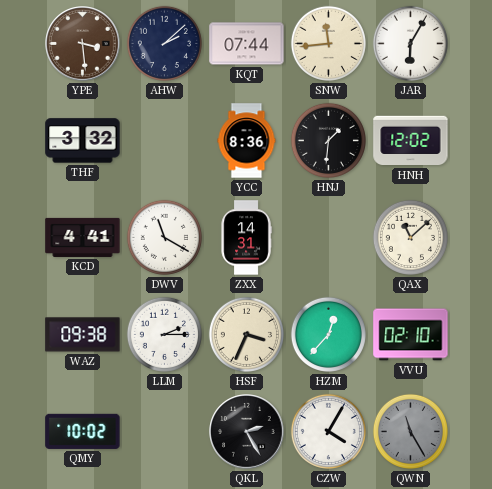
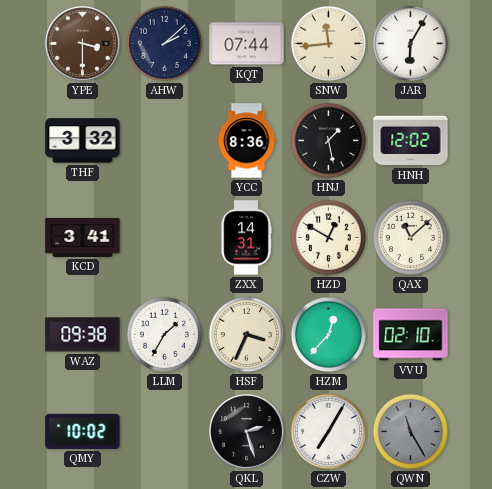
YPE: 3:29 -> 3:30
HNJ: 1:31 -> 1:28
KCD: 4:41 -> 3:41
DWV: 11:20 -> none
HZD: none -> 12:50
LLM: 2:15 -> 1:35
QKL: 2:25 -> 2:27
CZW: 4:05 -> 7:05
